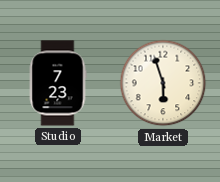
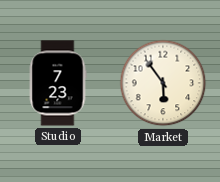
Market: 5:57 -> 5:54
